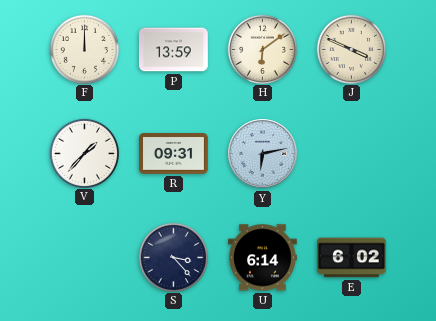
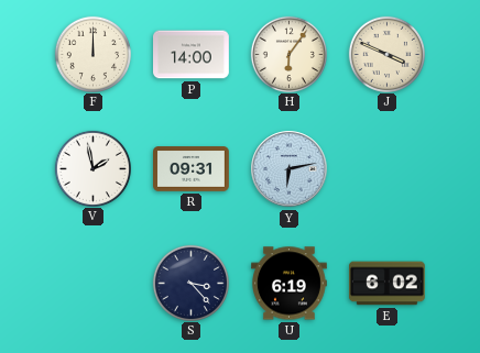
P: 13:59 -> 14:00
H: 6:09 -> 6:06
V: 1:37 -> 1:58
U: 6:14 -> 6:19
